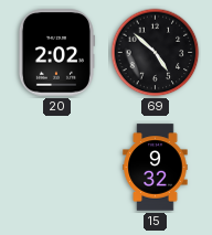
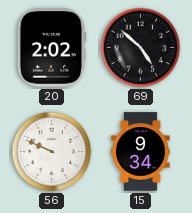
56: none -> 9:49
15: 9:32 -> 9:34
